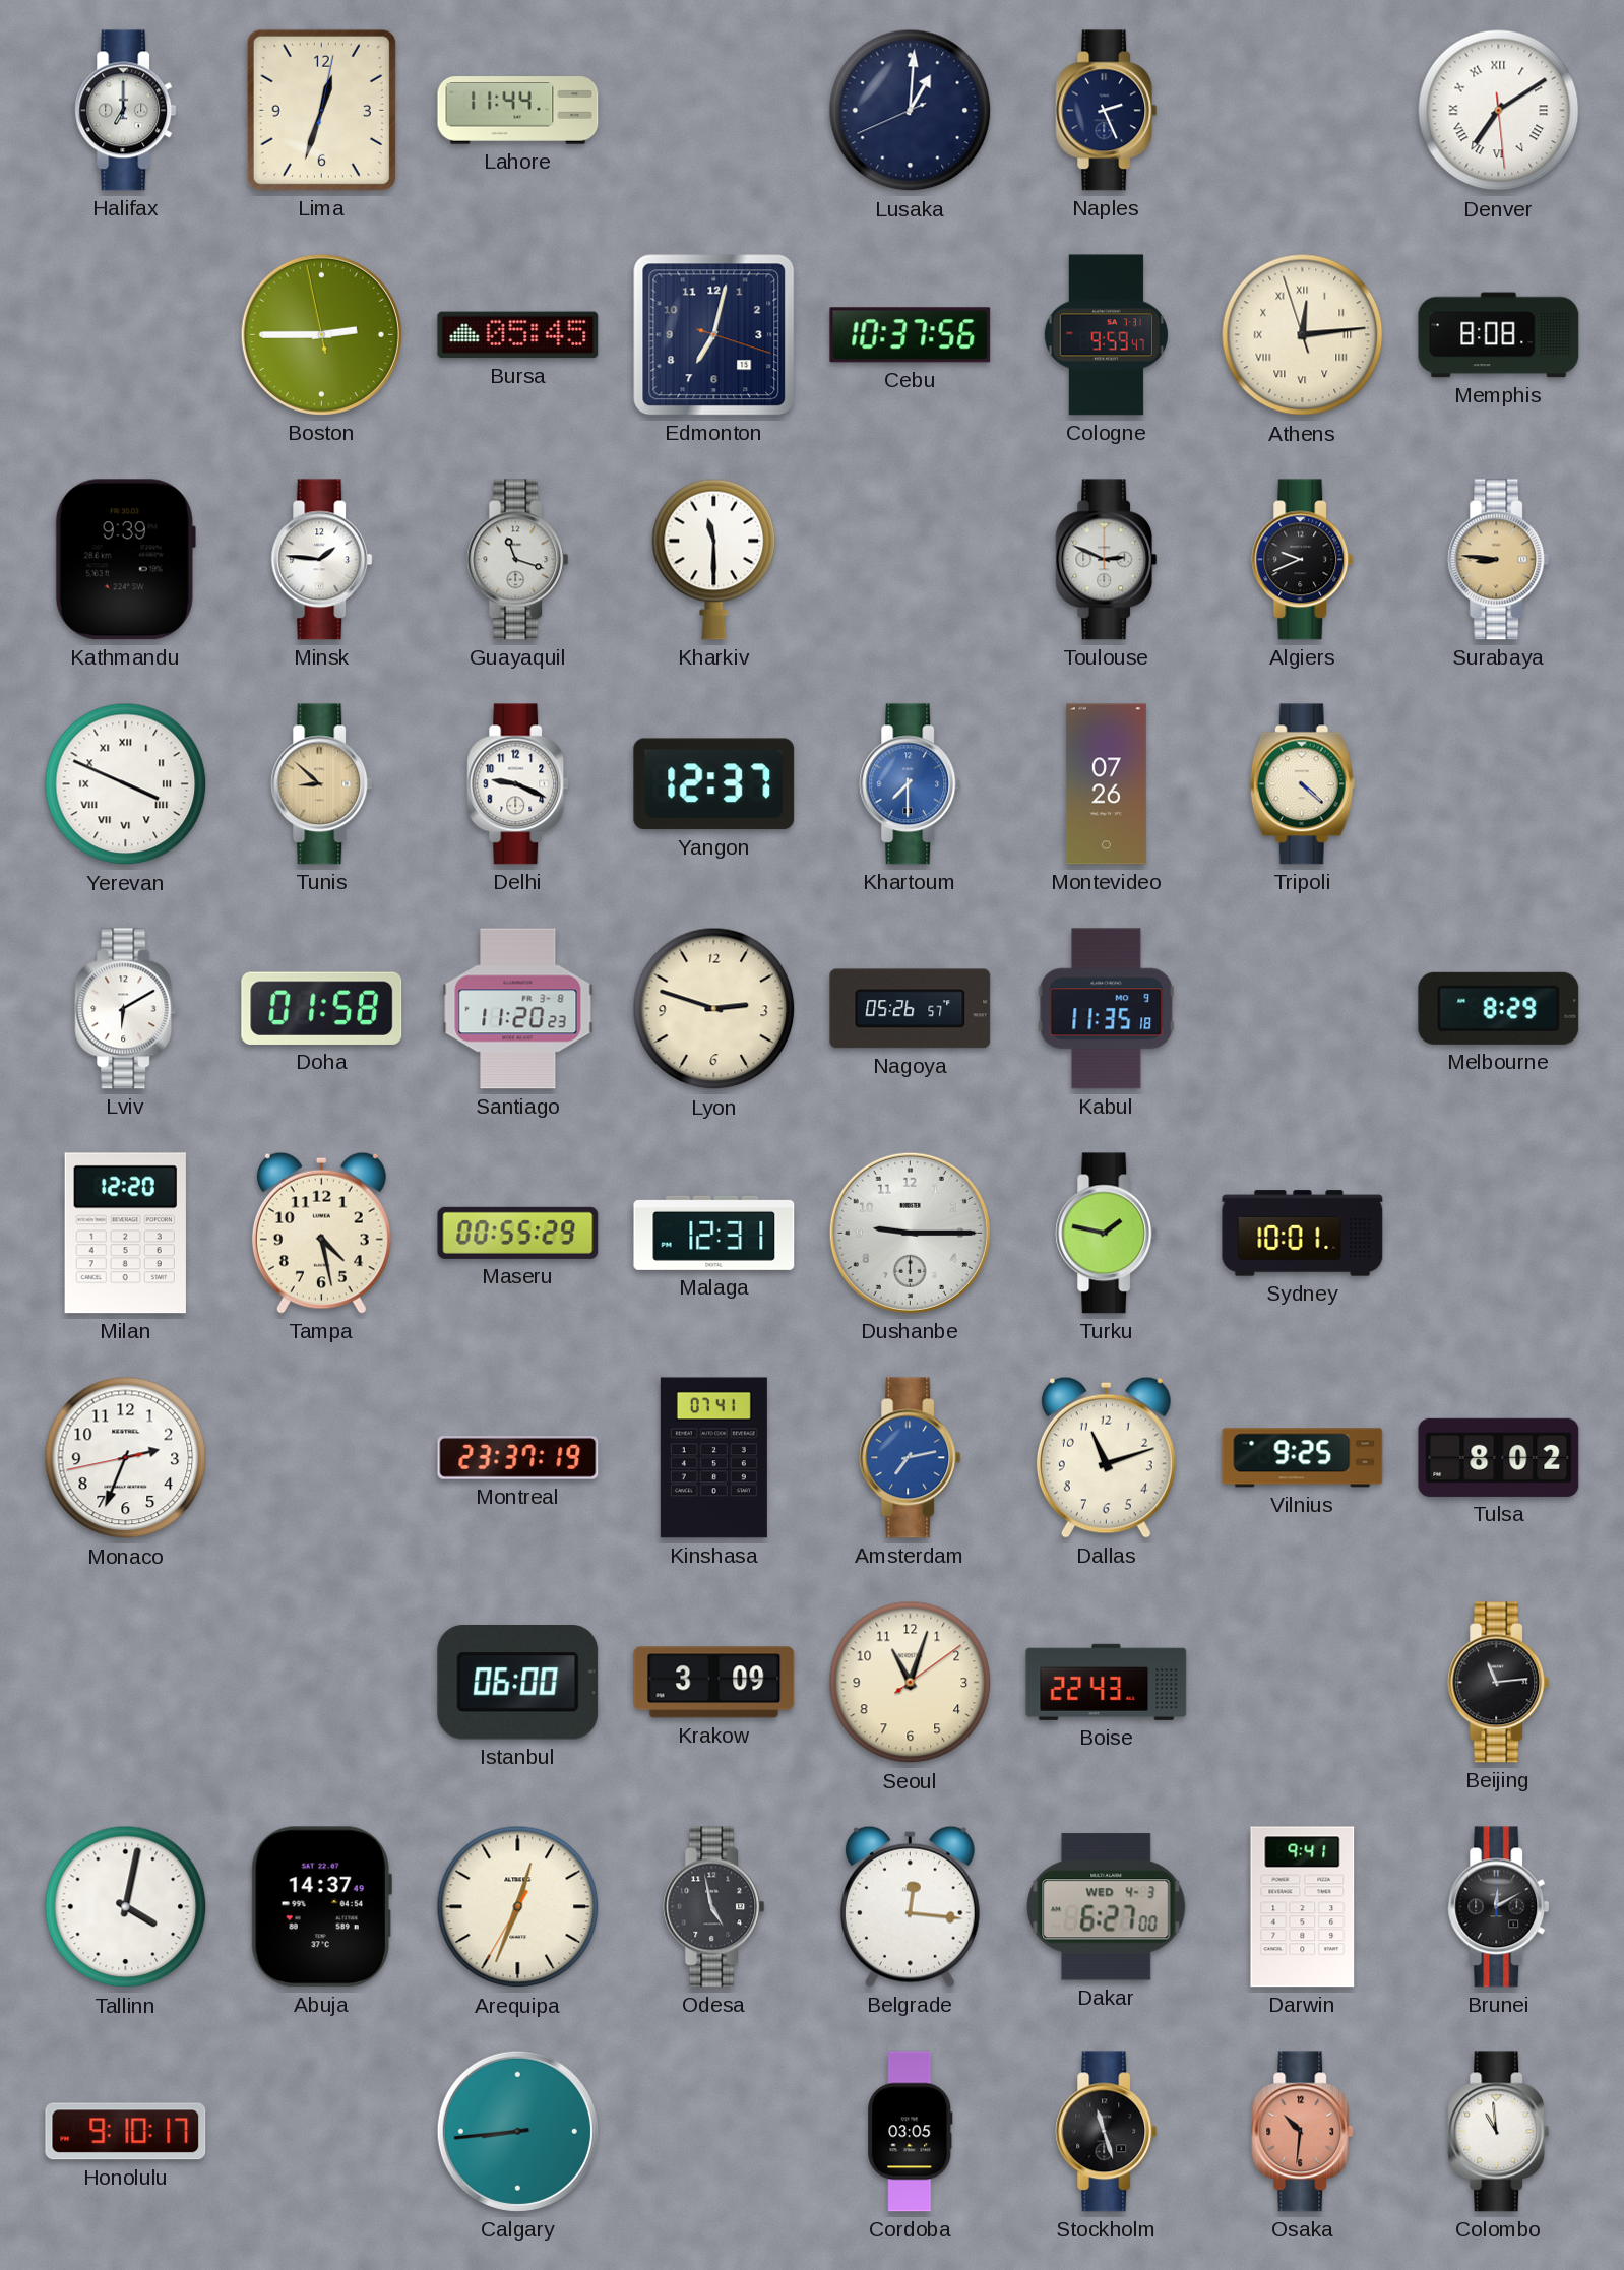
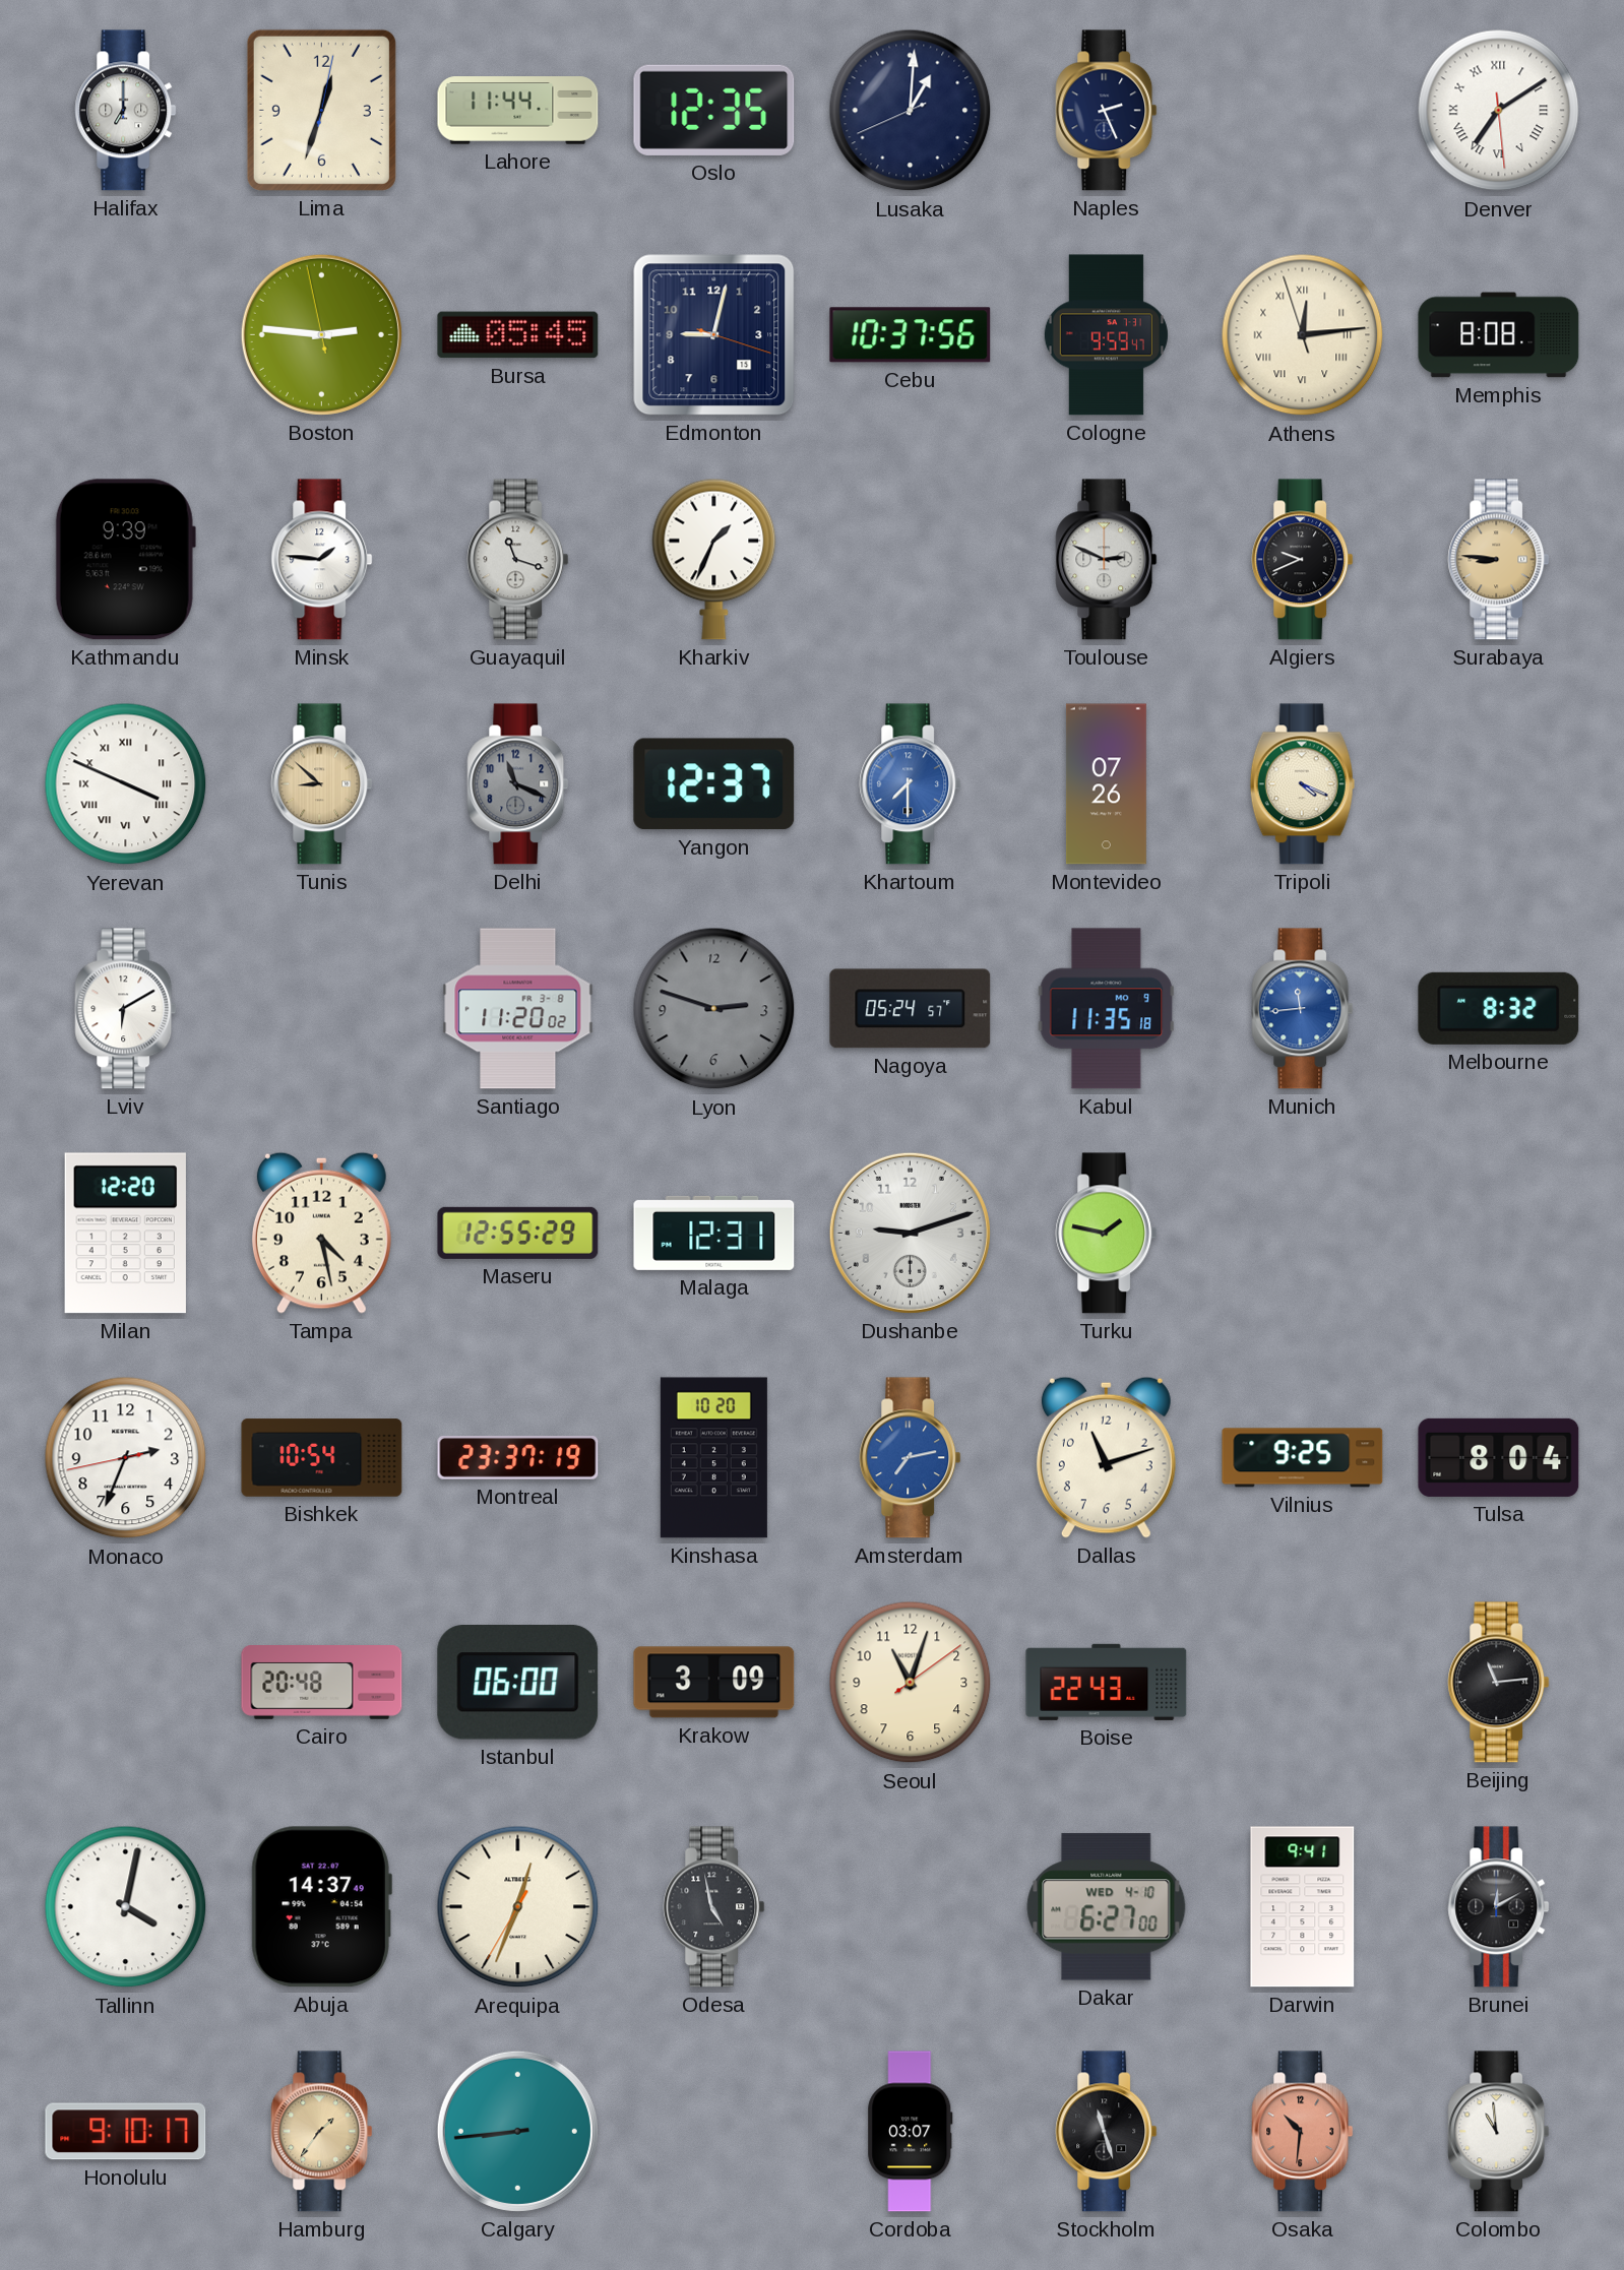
Oslo: none -> 12:35
Boston: 2:44 -> 2:45
Edmonton: 7:02 -> 9:02
Kharkiv: 11:30 -> 1:34
Delhi: 9:19 -> 11:19
Delhi dial: white -> grey
Tripoli: 4:22 -> 4:19
Doha: 01:58 -> none
Santiago: 11:20:23 -> 11:20:02
Lyon dial: cream -> grey
Nagoya: 05:26 -> 05:24
Munich: none -> 11:44
Melbourne: 8:29 -> 8:32
Maseru: 00:55 -> 12:55
Dushanbe: 9:15 -> 9:12
Sydney: 10:01 -> none
Bishkek: none -> 10:54
Kinshasa: 07:41 -> 10:20
Tulsa: 8:02 -> 8:04
Cairo: none -> 20:48
Belgrade: 12:16 -> none
Dakar date: WED 4-3 -> WED 4-10
Hamburg: none -> 1:36
Cordoba: 03:05 -> 03:07
